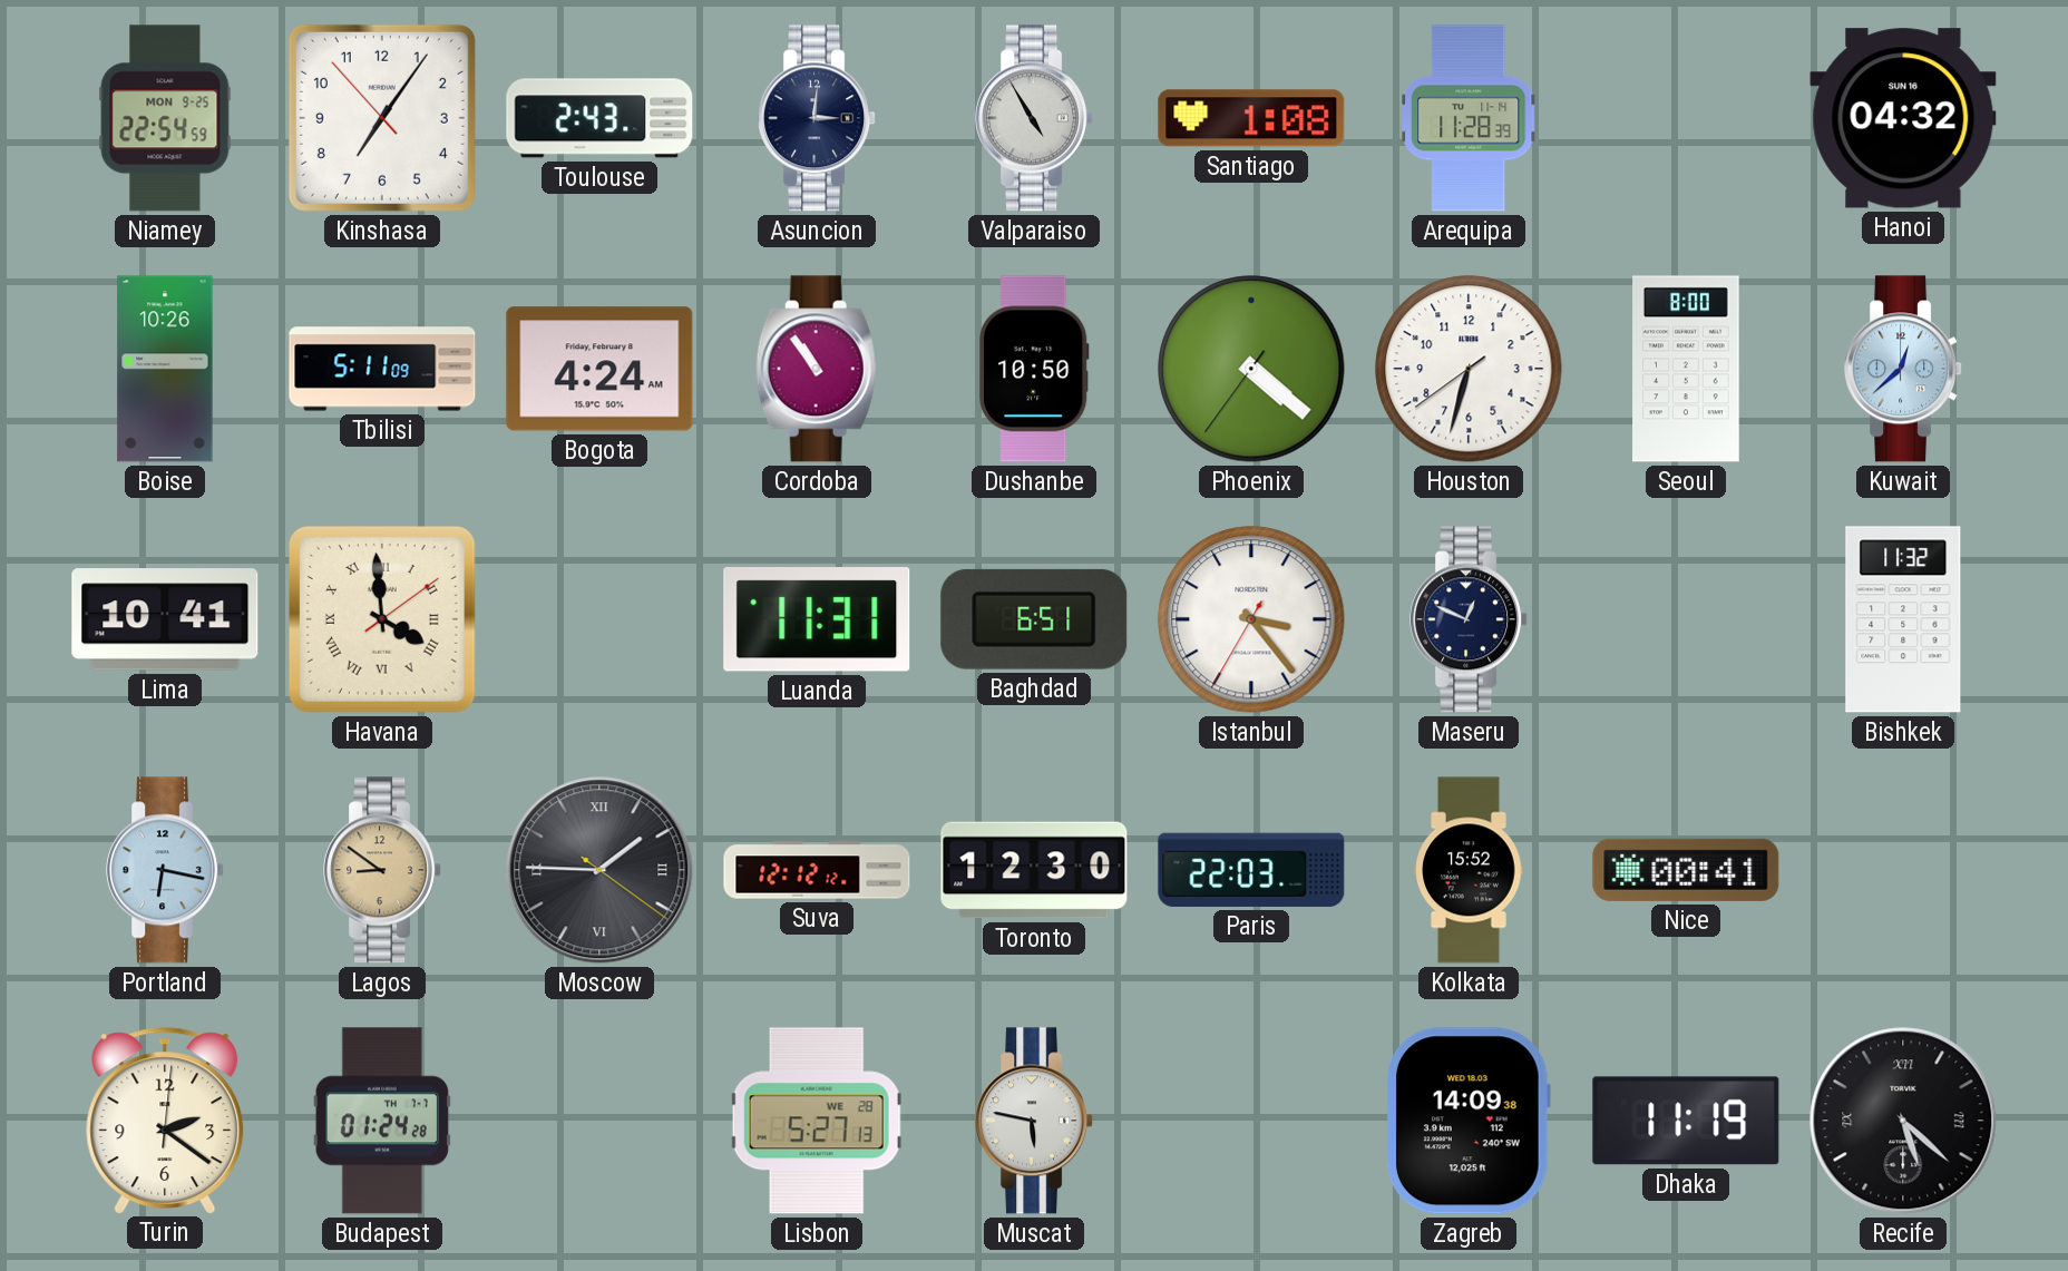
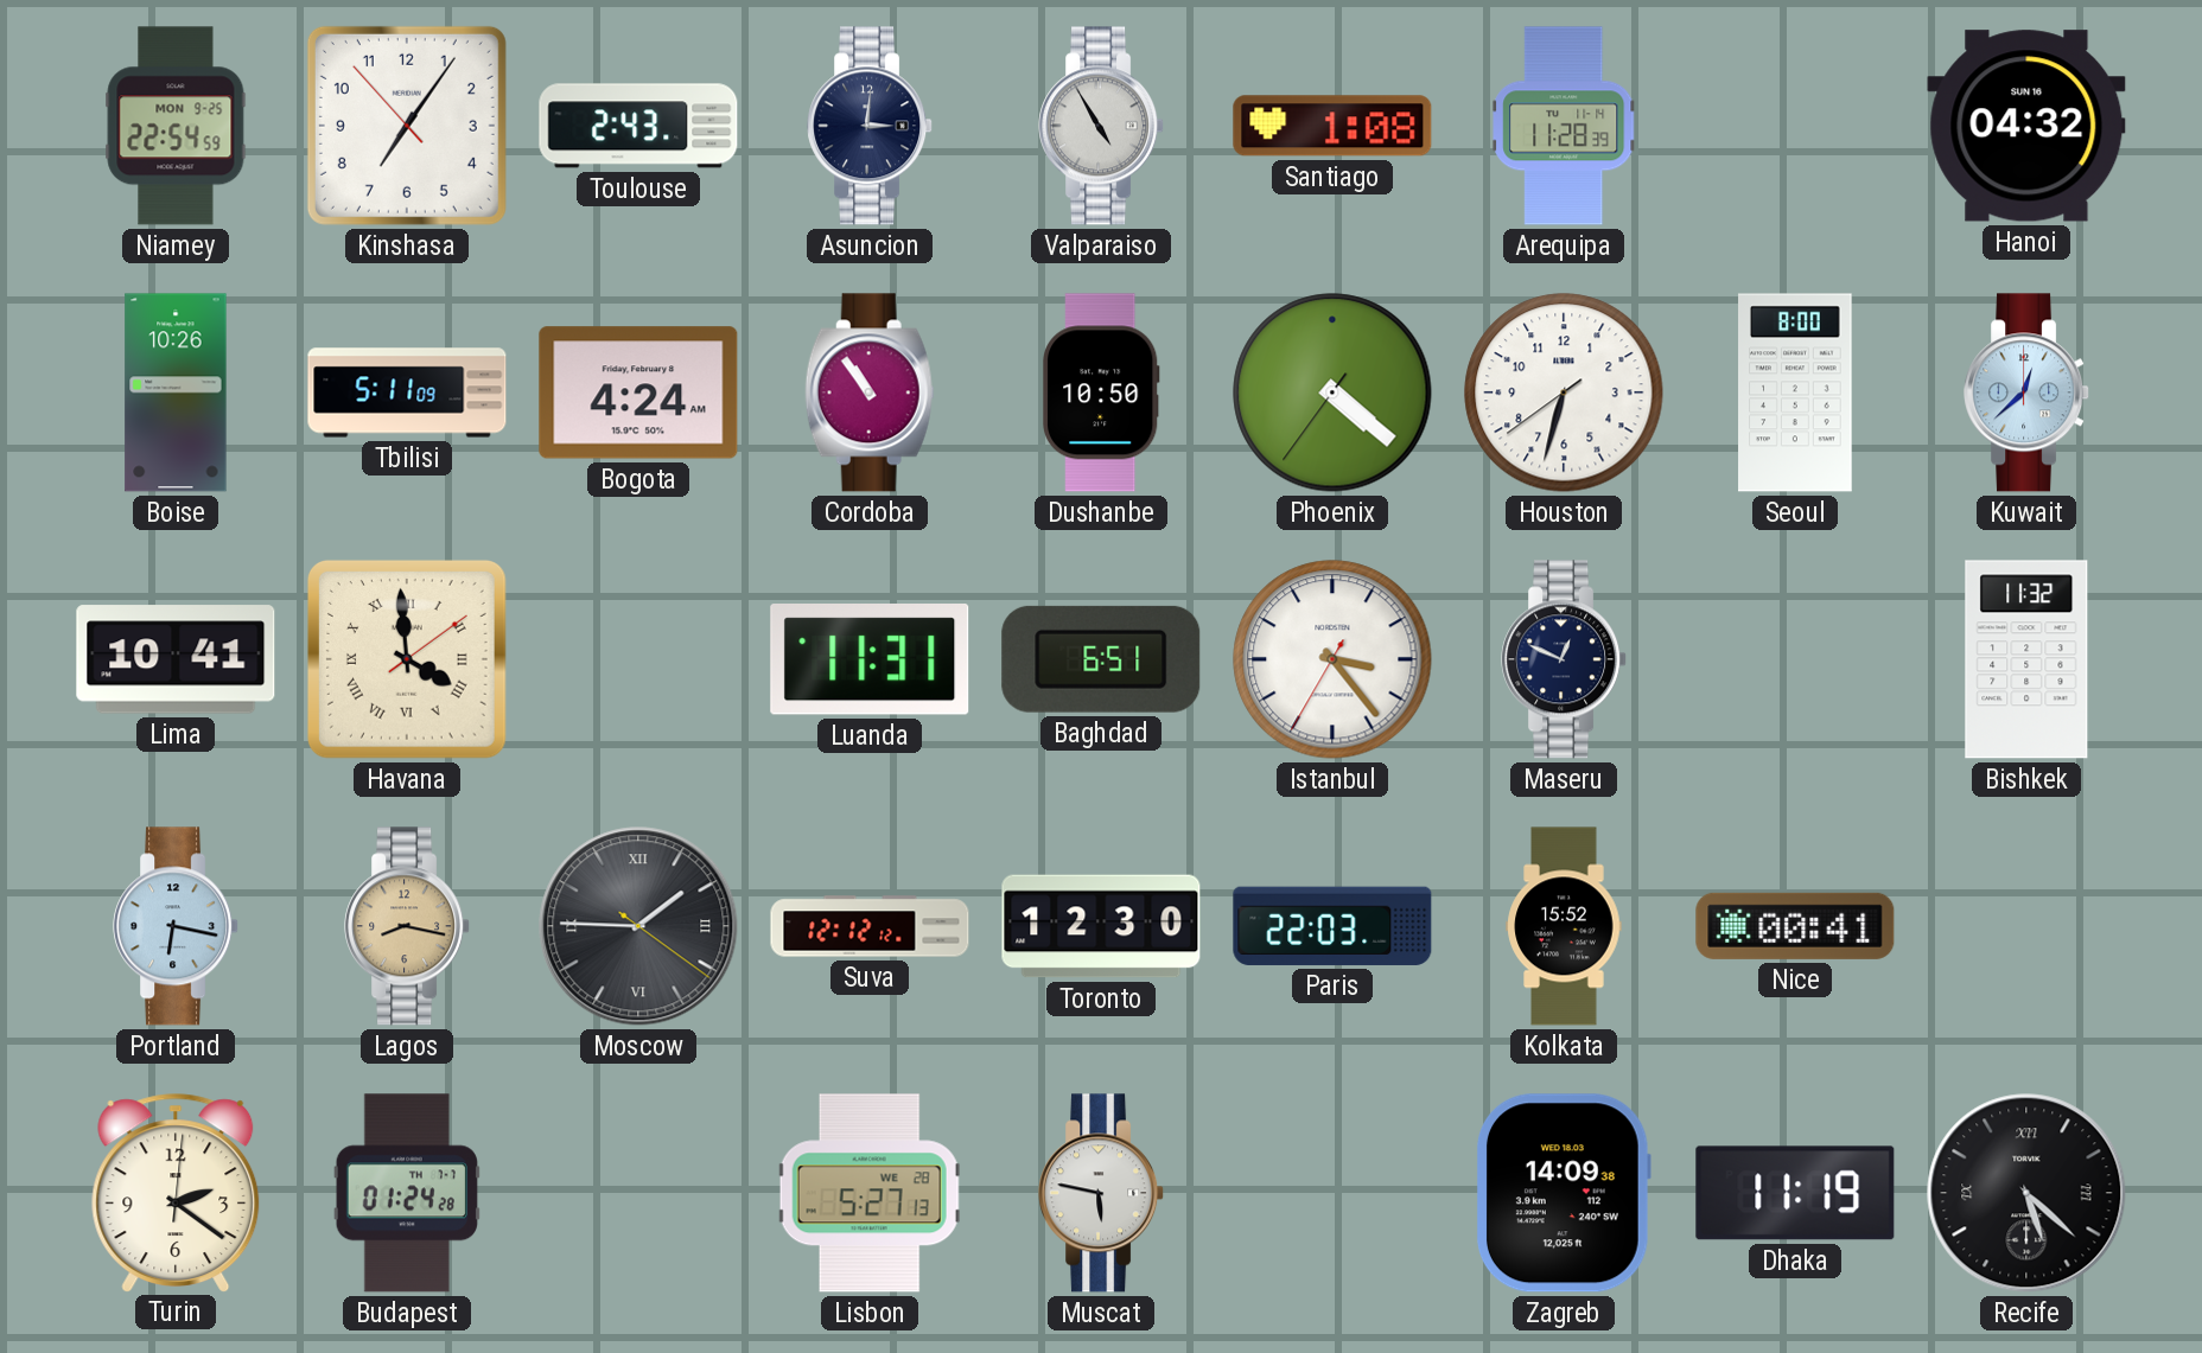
Lagos: 8:51 -> 8:17
